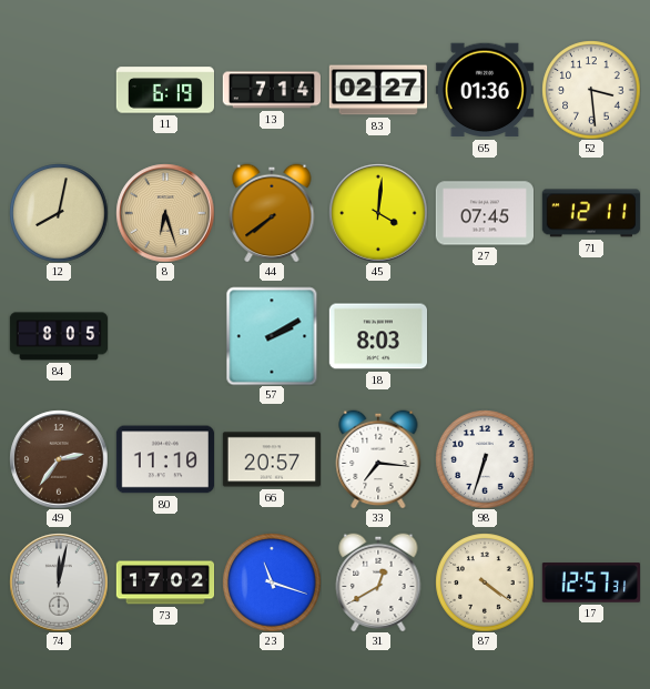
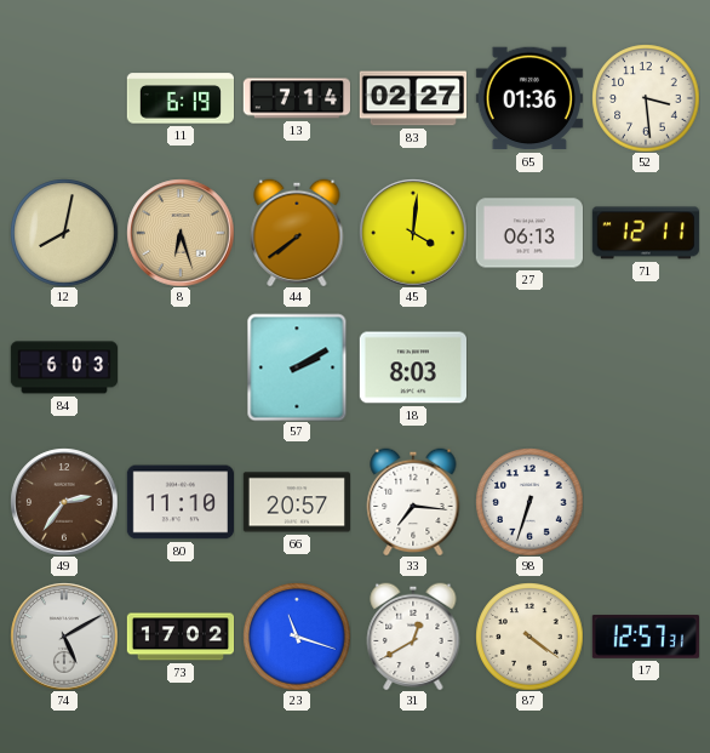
27: 07:45 -> 06:13
84: 8:05 -> 6:03
74: 12:02 -> 5:10
